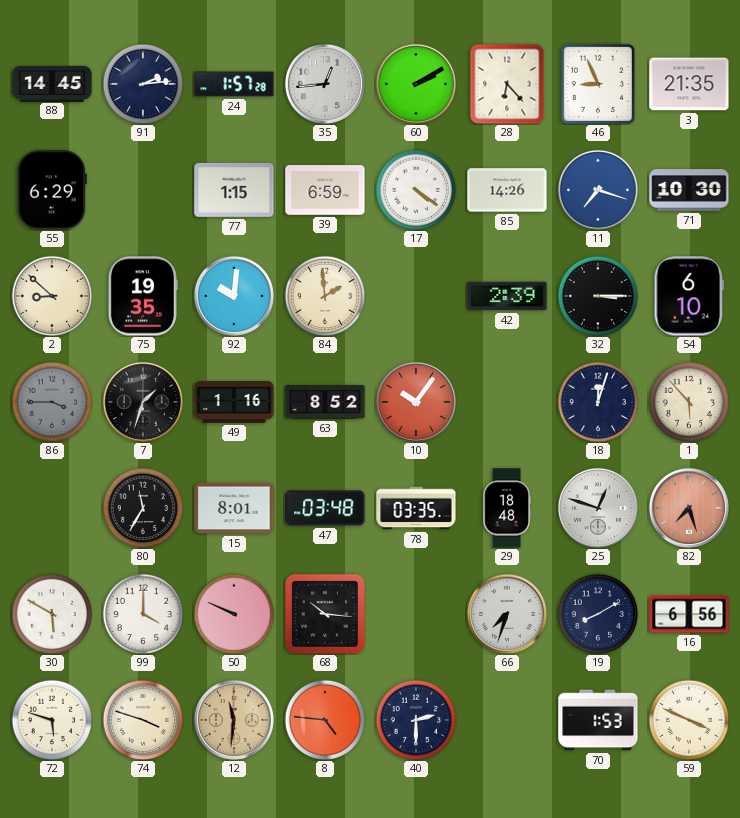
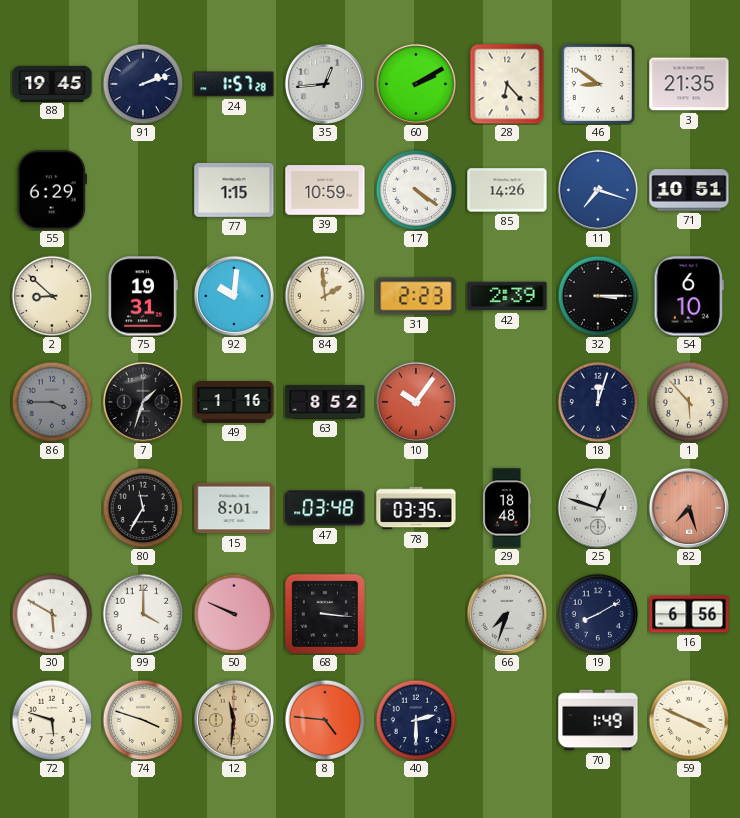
88: 14:45 -> 19:45
91: 2:14 -> 2:12
46: 8:56 -> 8:51
39: 6:59 -> 10:59
71: 10:30 -> 10:51
75: 19:35 -> 19:31
31: none -> 2:23
68: 10:16 -> 3:16
70: 1:53 -> 1:49
